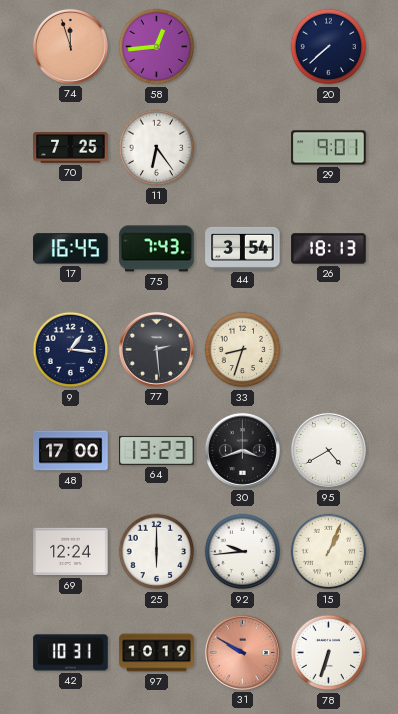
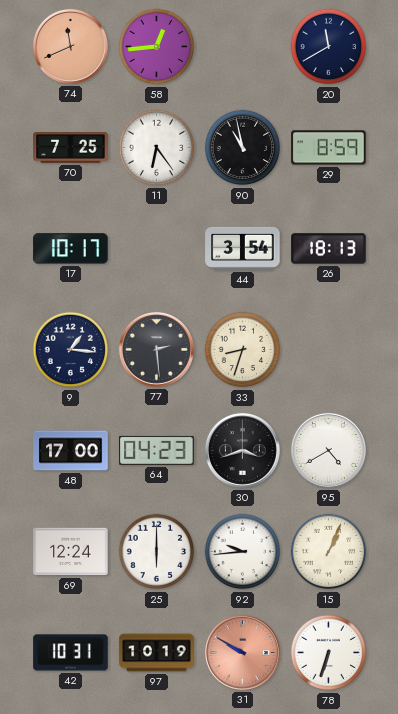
74: 11:57 -> 11:41
20: 7:38 -> 11:40
90: none -> 10:58
29: 9:01 -> 8:59
17: 16:45 -> 10:17
75: 7:43 -> none
64: 13:23 -> 04:23
